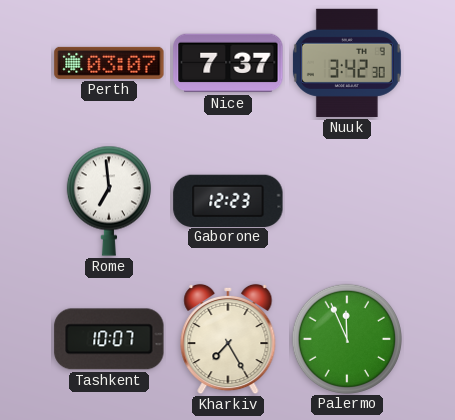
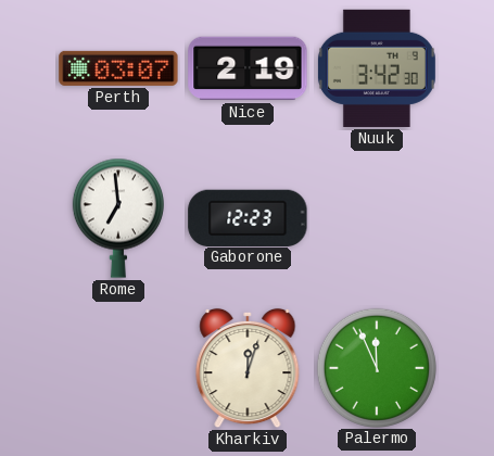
Nice: 7:37 -> 2:19
Tashkent: 10:07 -> none
Kharkiv: 7:25 -> 12:03
